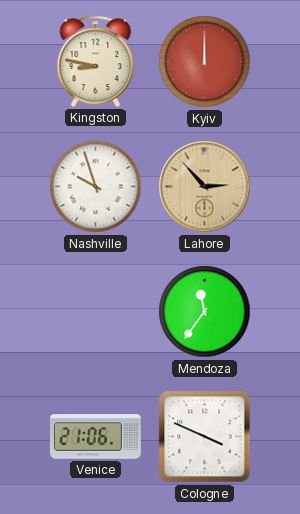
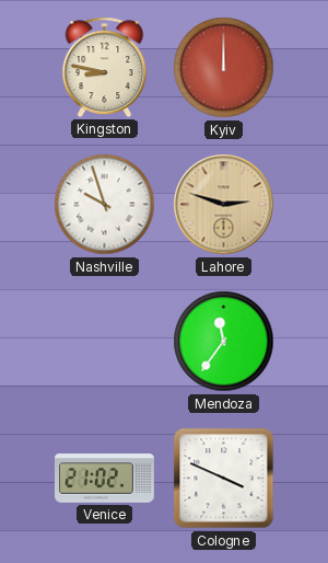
Lahore: 2:53 -> 2:48
Venice: 21:06 -> 21:02
